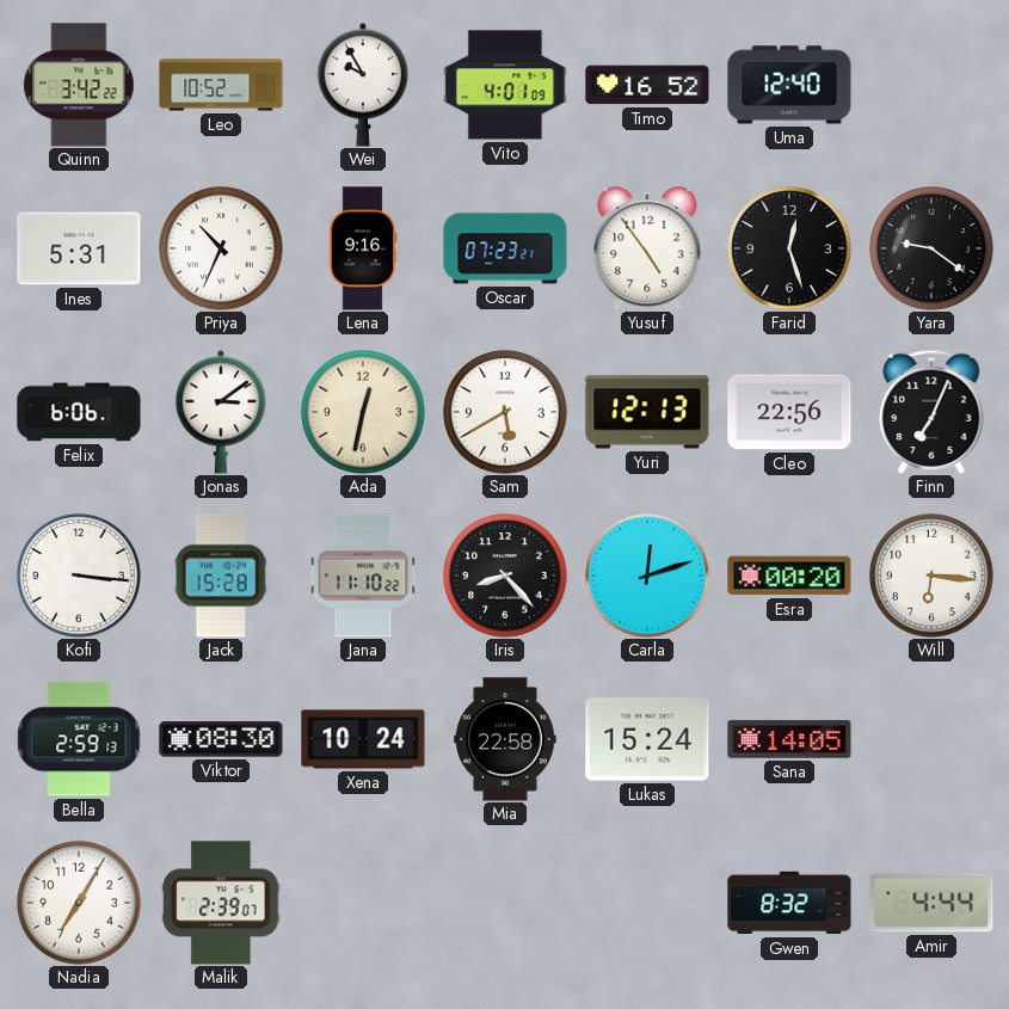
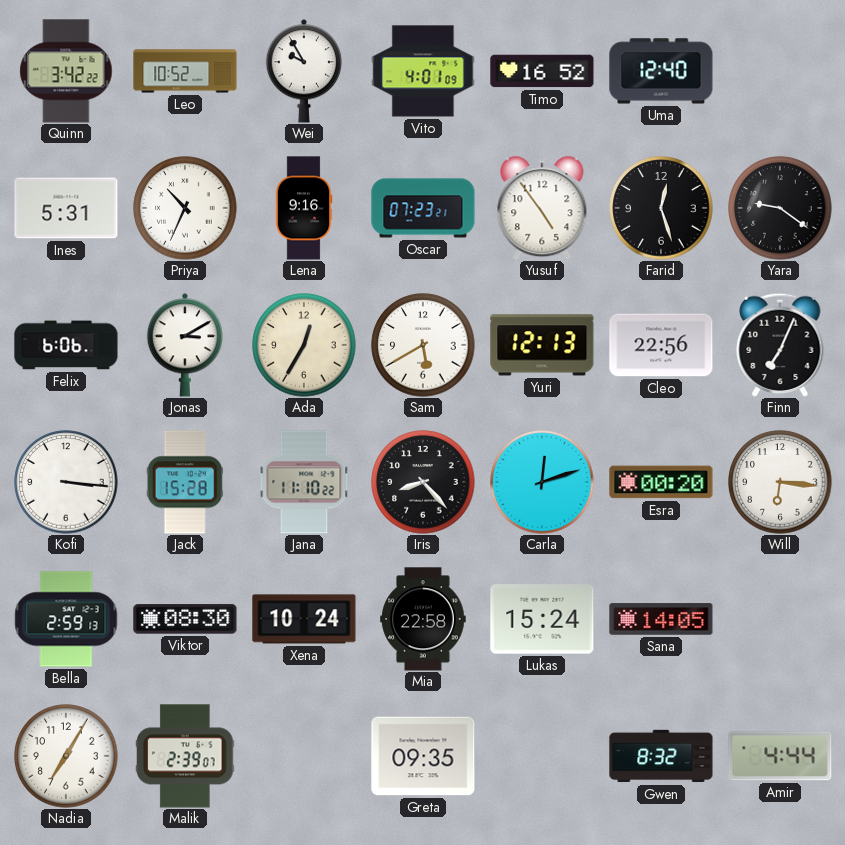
Jonas: 3:09 -> 3:10
Ada: 12:32 -> 12:35
Greta: none -> 09:35
